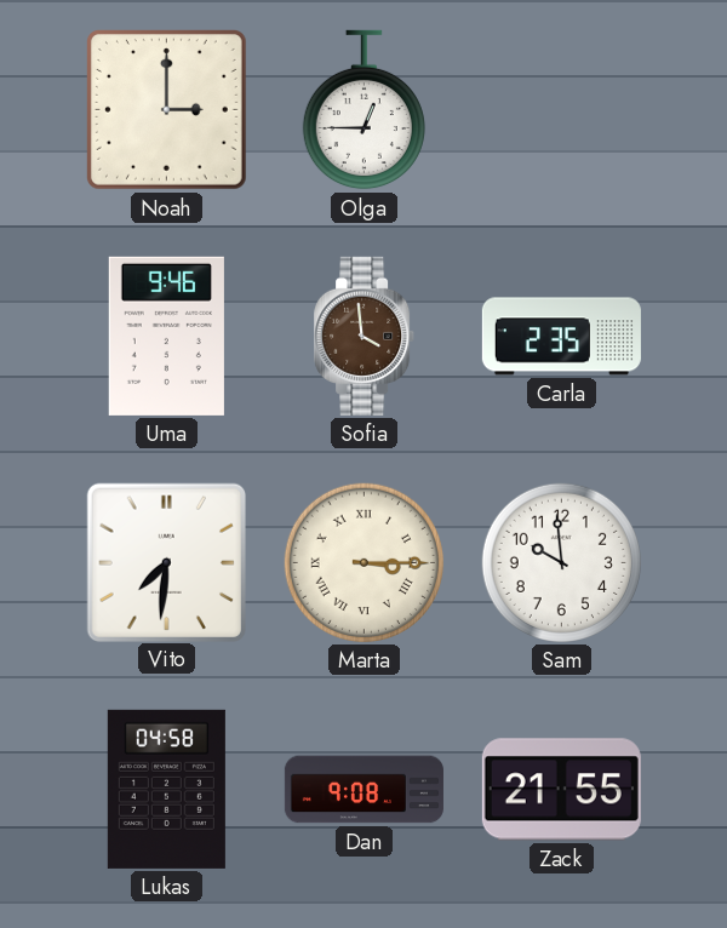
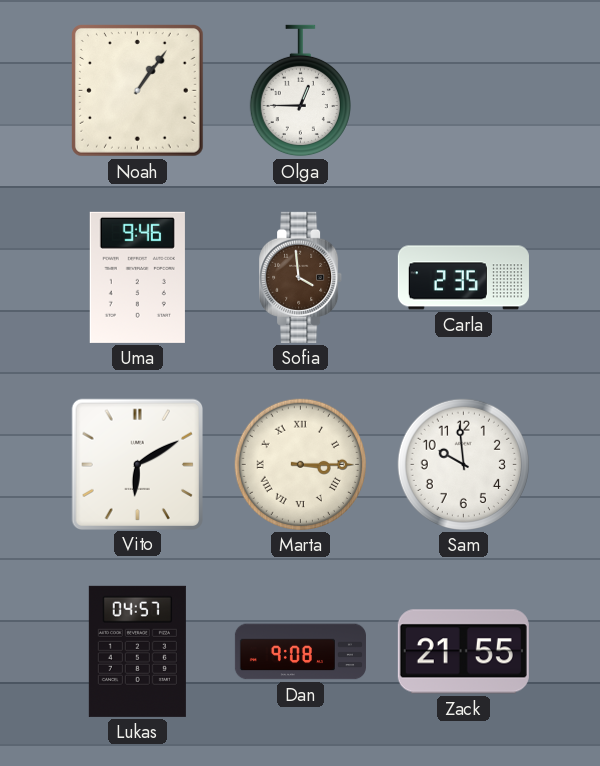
Noah: 3:00 -> 1:06
Vito: 7:31 -> 6:10
Lukas: 04:58 -> 04:57
